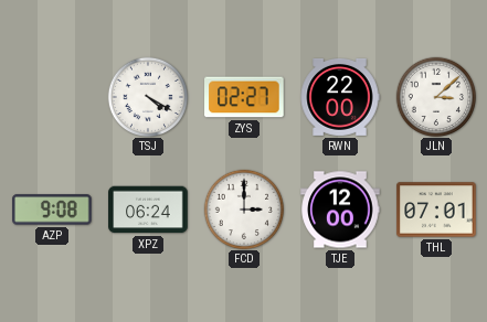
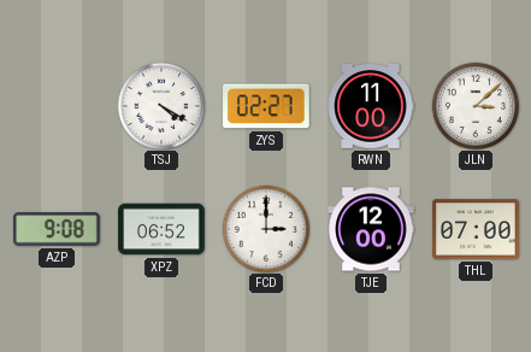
RWN: 22:00 -> 11:00
XPZ: 06:24 -> 06:52
THL: 07:01 -> 07:00
